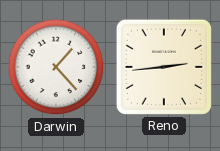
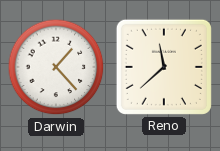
Reno: 2:44 -> 11:38
